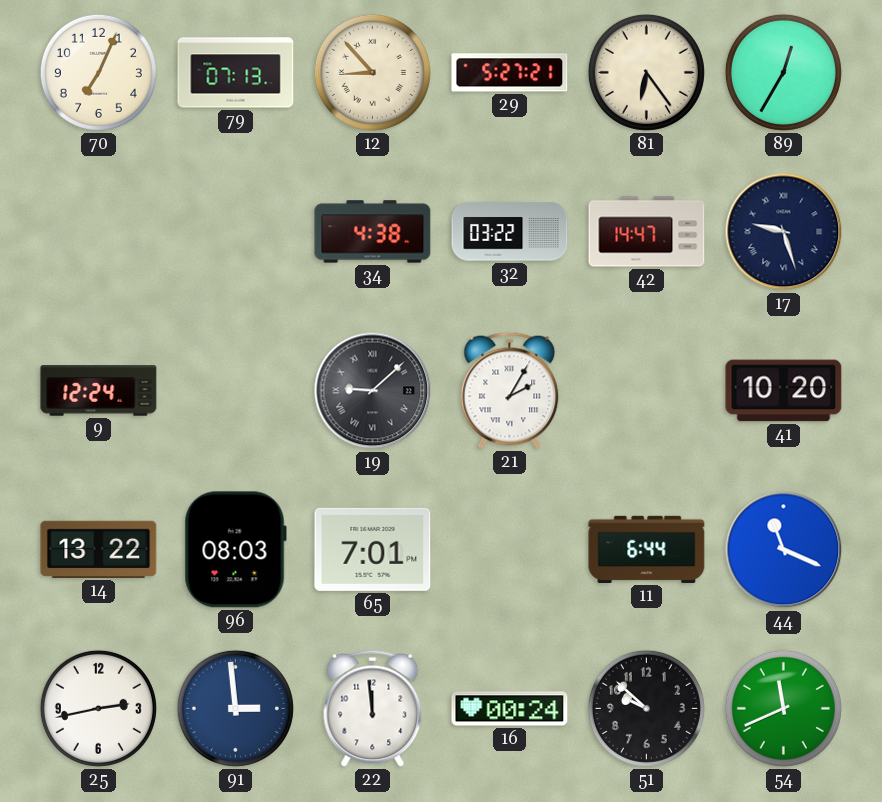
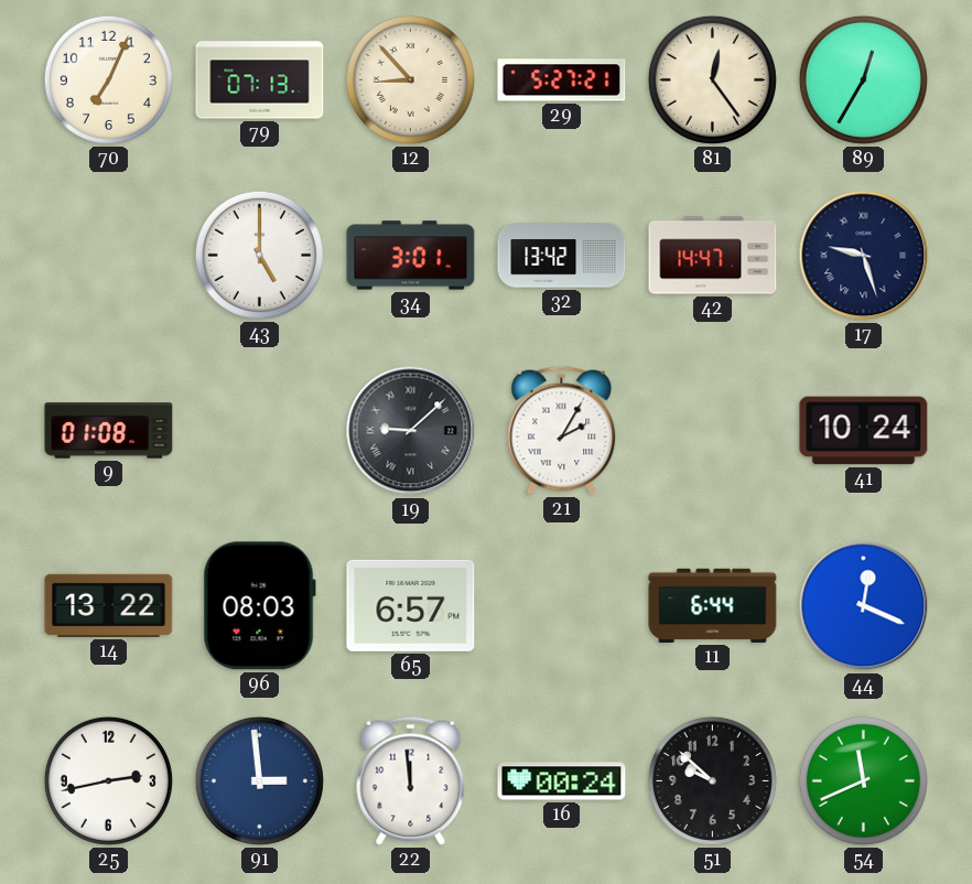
81: 6:24 -> 12:24
43: none -> 5:00
34: 4:38 -> 3:01
32: 03:22 -> 13:42
9: 12:24 -> 01:08
41: 10:20 -> 10:24
65: 7:01 -> 6:57
44: 11:19 -> 12:19
